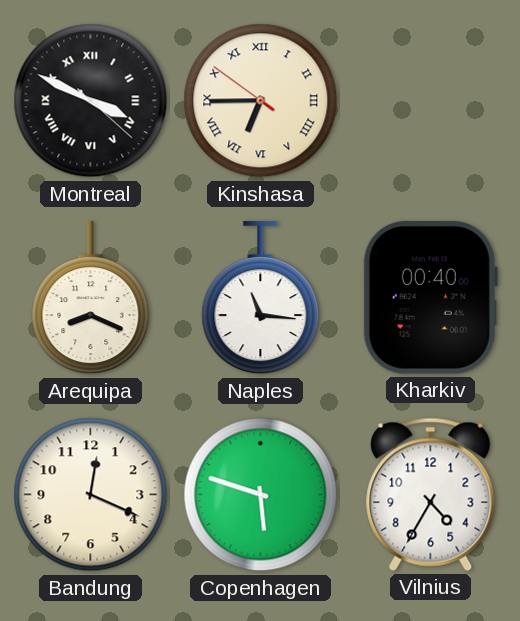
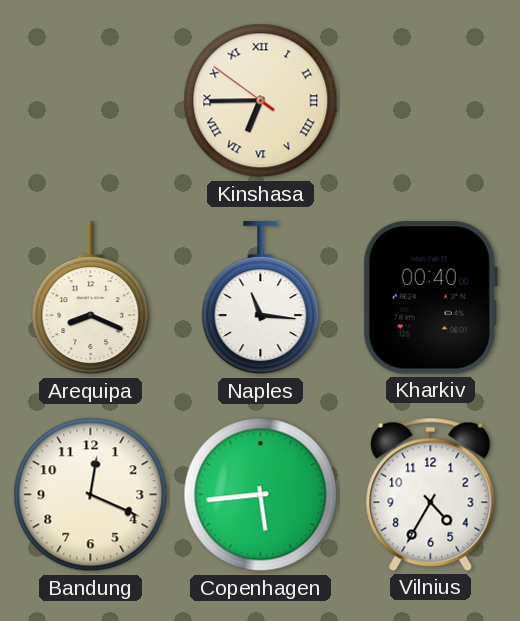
Montreal: 3:49 -> none
Copenhagen: 5:48 -> 5:44
